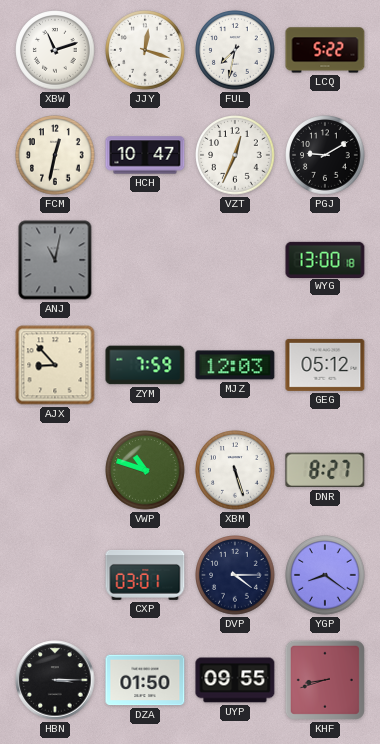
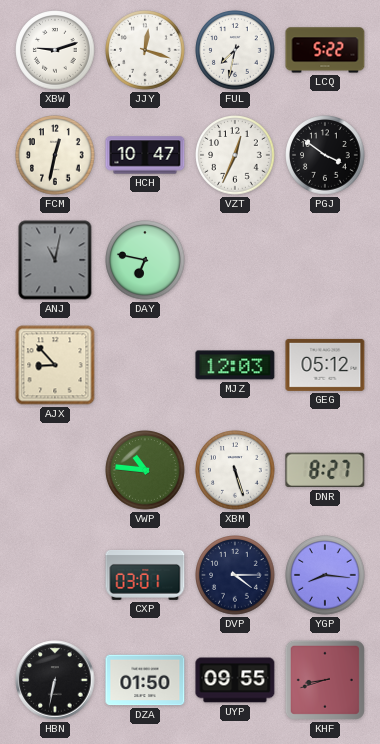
XBW: 11:12 -> 9:12
PGJ: 9:10 -> 3:51
DAY: none -> 6:47
WYG: 13:00 -> none
ZYM: 7:59 -> none
VWP: 10:48 -> 10:46
YGP: 8:21 -> 8:16
HBN: 3:15 -> 6:32
